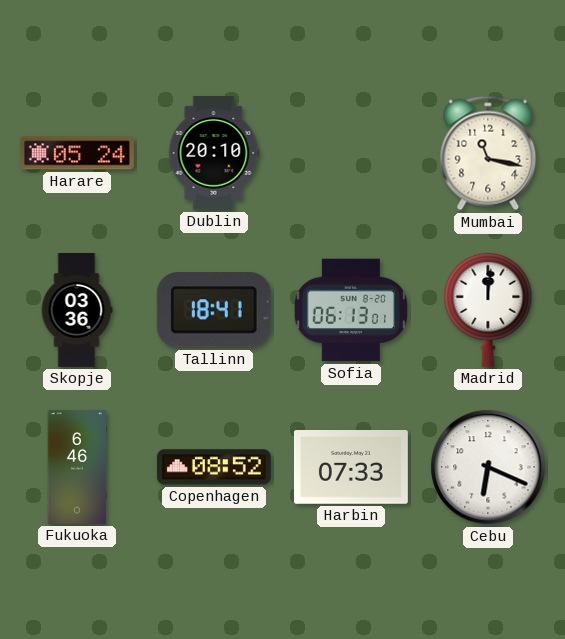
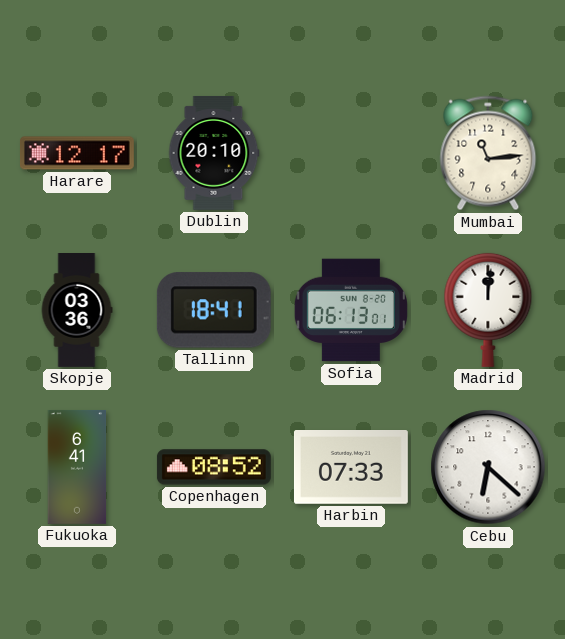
Harare: 05:24 -> 12:17
Mumbai: 11:17 -> 11:14
Fukuoka: 6:46 -> 6:41
Cebu: 6:19 -> 6:22
